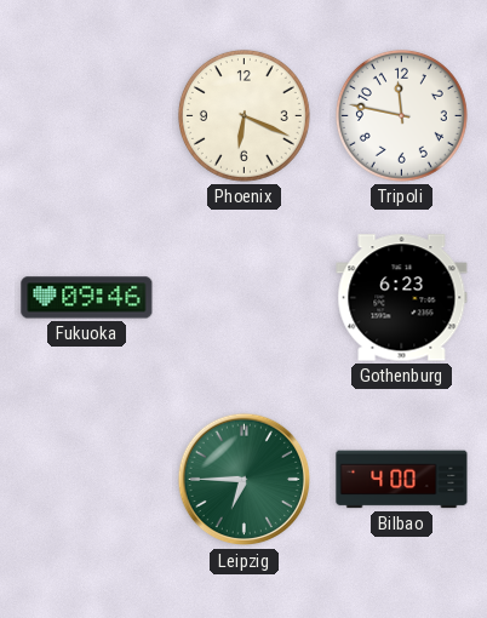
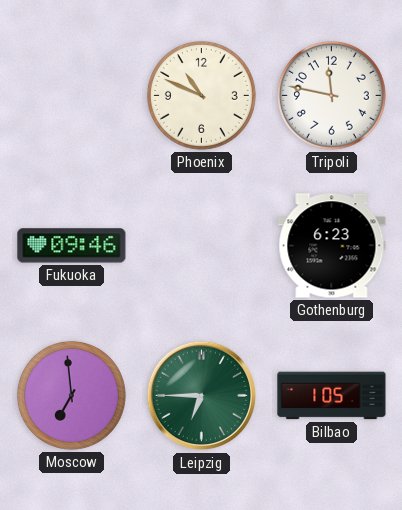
Phoenix: 6:19 -> 10:49
Moscow: none -> 6:59
Bilbao: 4:00 -> 1:05
